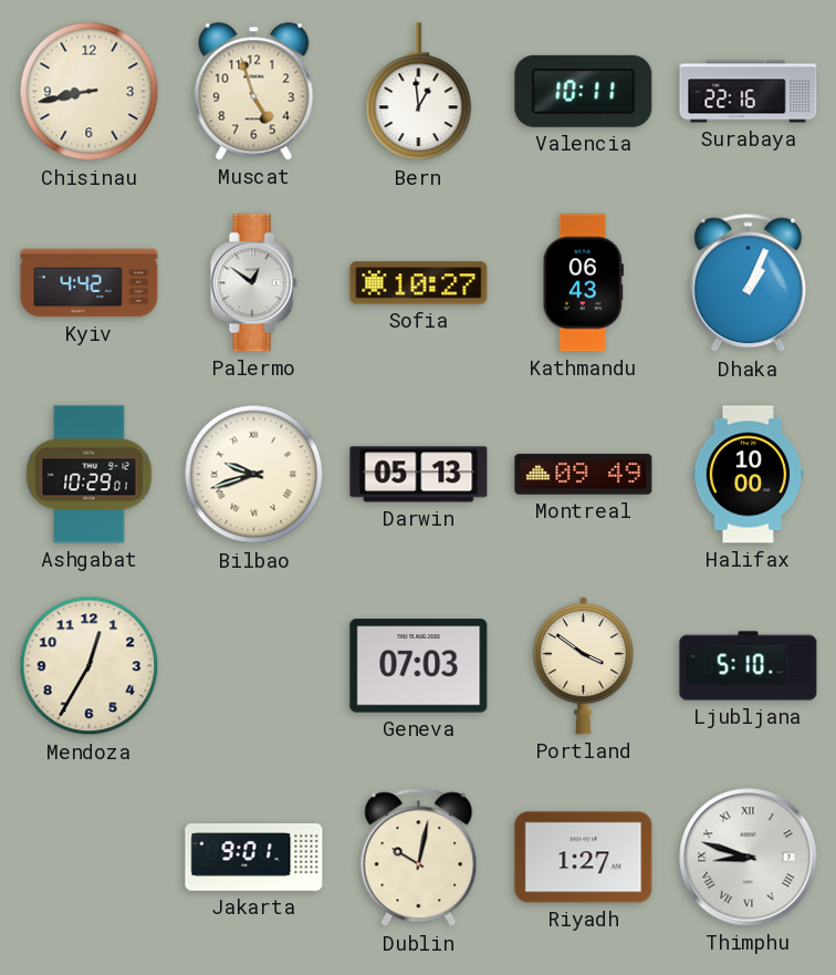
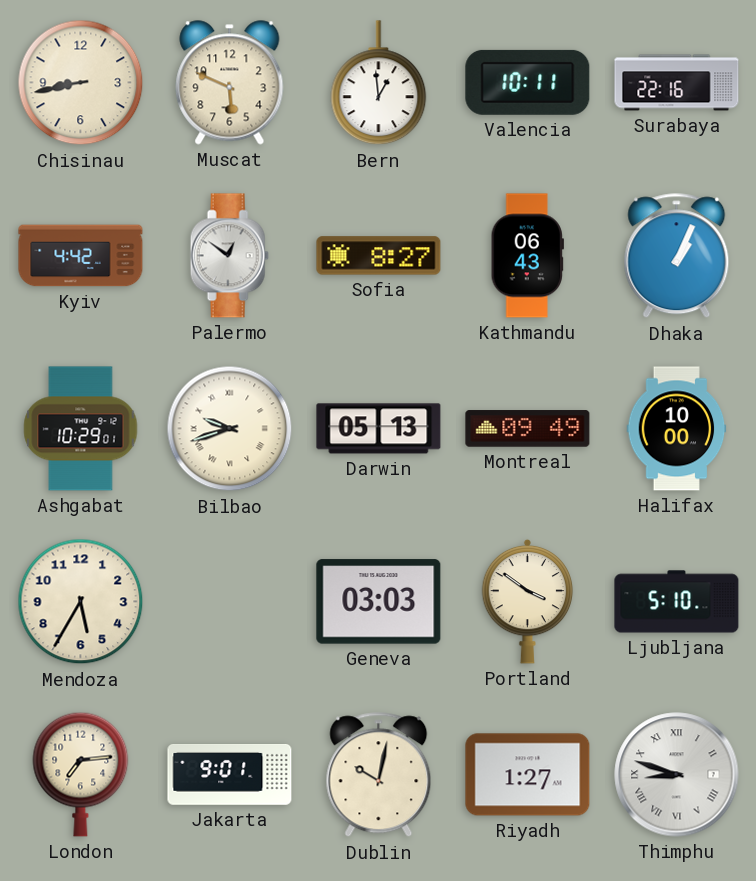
Muscat: 4:57 -> 5:49
Sofia: 10:27 -> 8:27
Mendoza: 12:35 -> 5:35
Geneva: 07:03 -> 03:03
London: none -> 7:14
